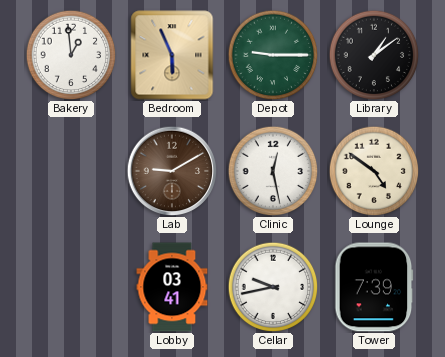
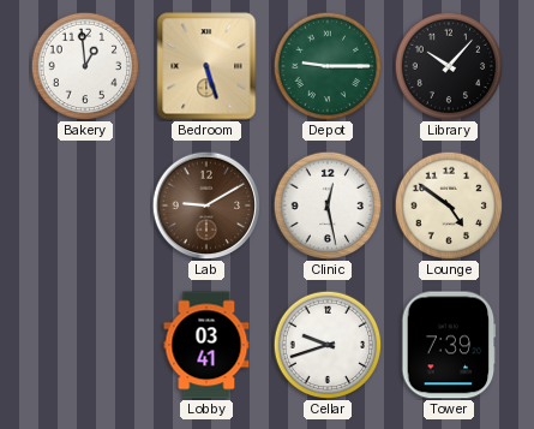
Bedroom: 5:56 -> 5:27
Library: 1:09 -> 10:07
Cellar: 9:43 -> 9:42
